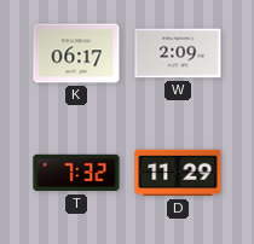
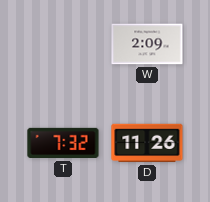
K: 06:17 -> none
D: 11:29 -> 11:26
